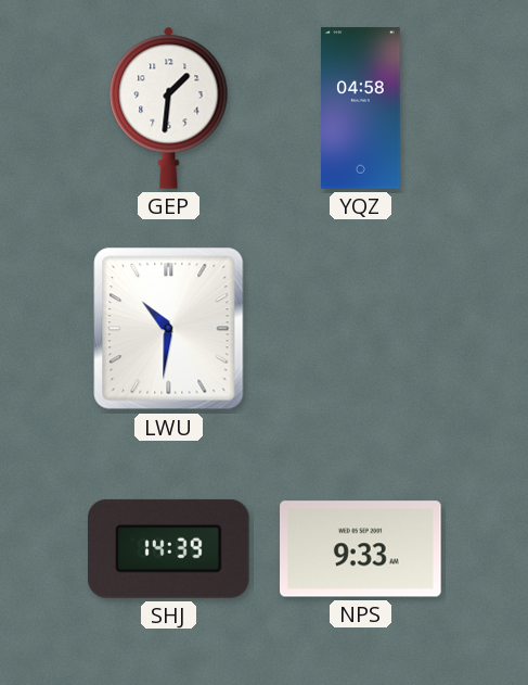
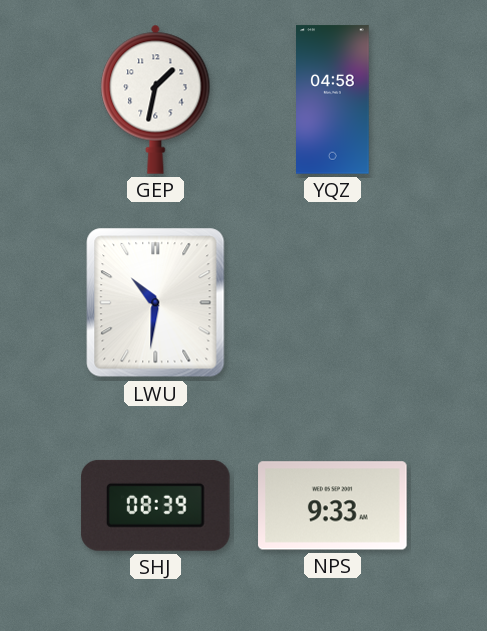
GEP: 1:31 -> 1:32
SHJ: 14:39 -> 08:39
